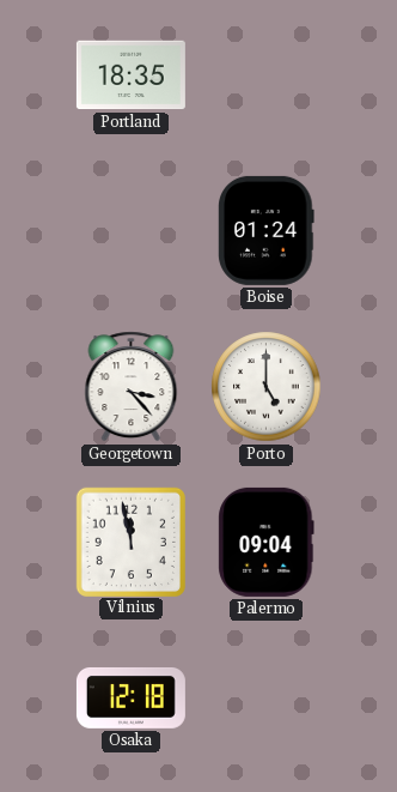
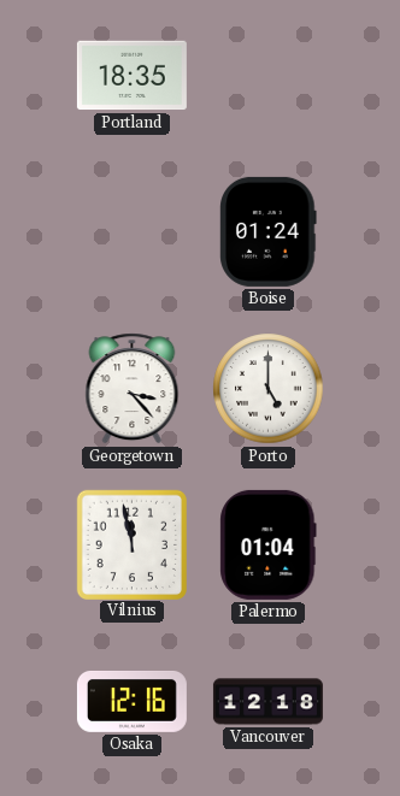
Palermo: 09:04 -> 01:04
Osaka: 12:18 -> 12:16
Vancouver: none -> 12:18
